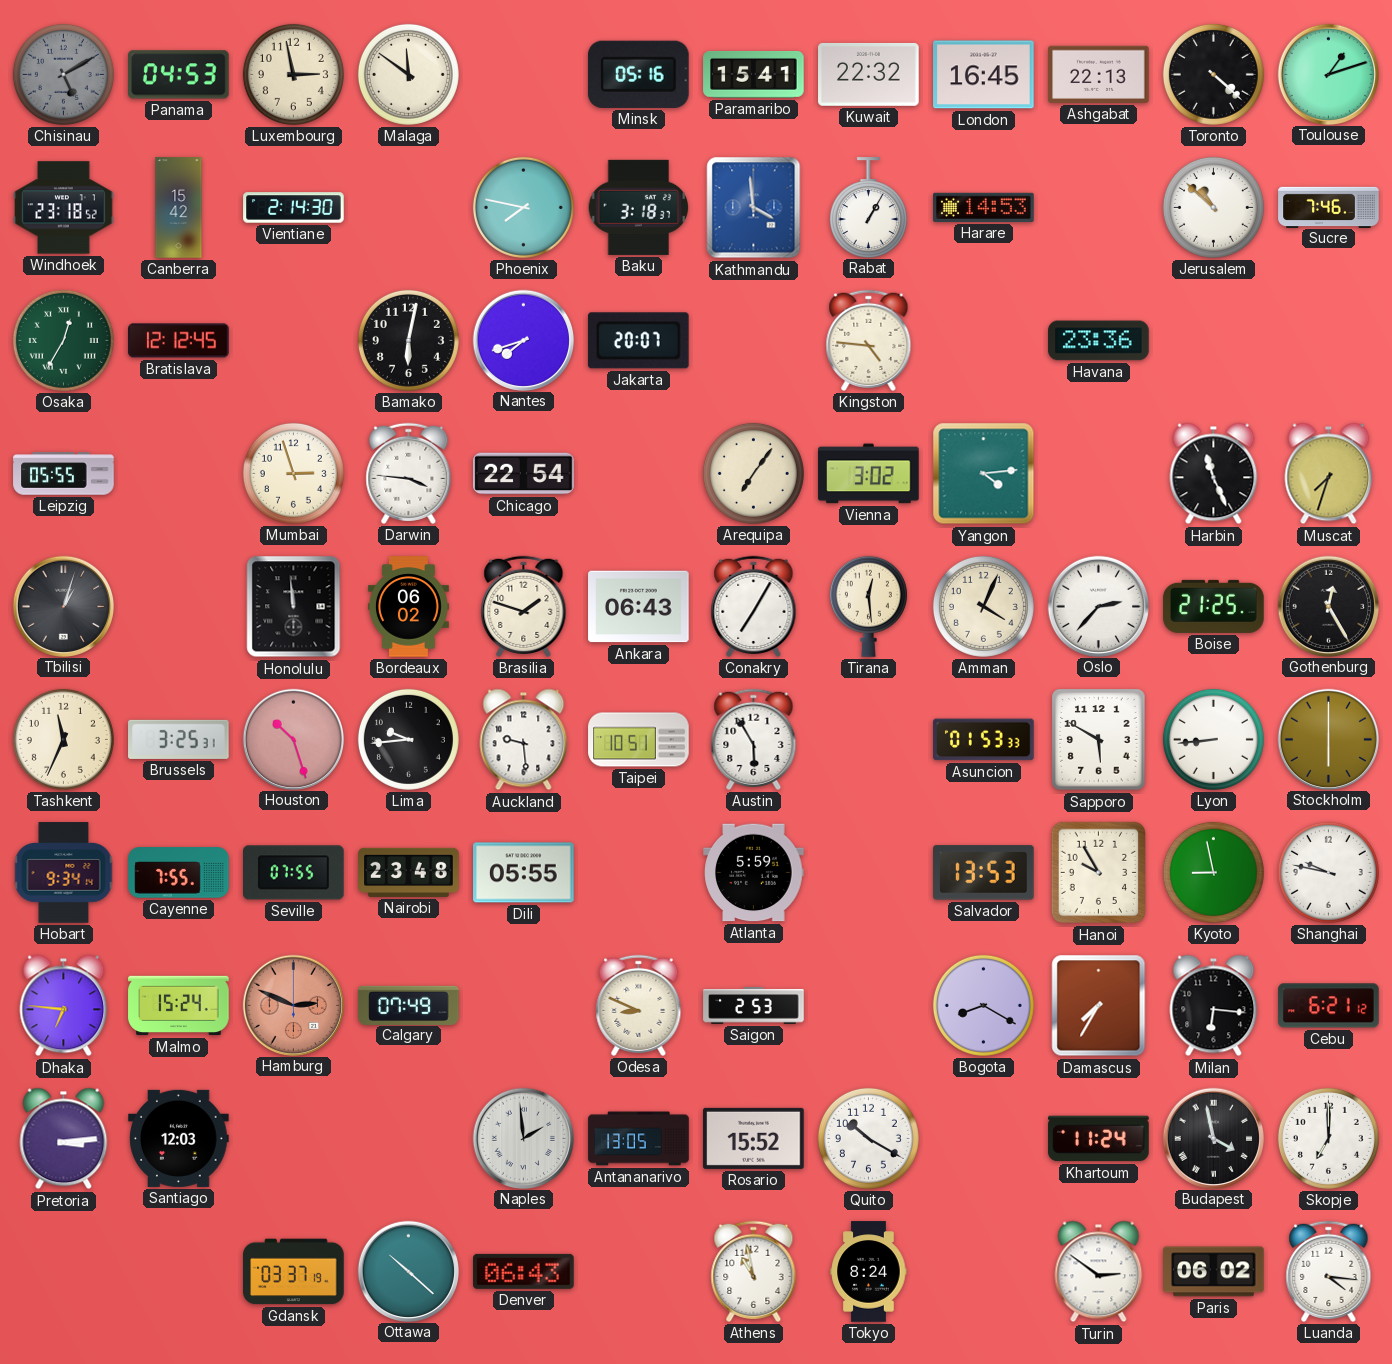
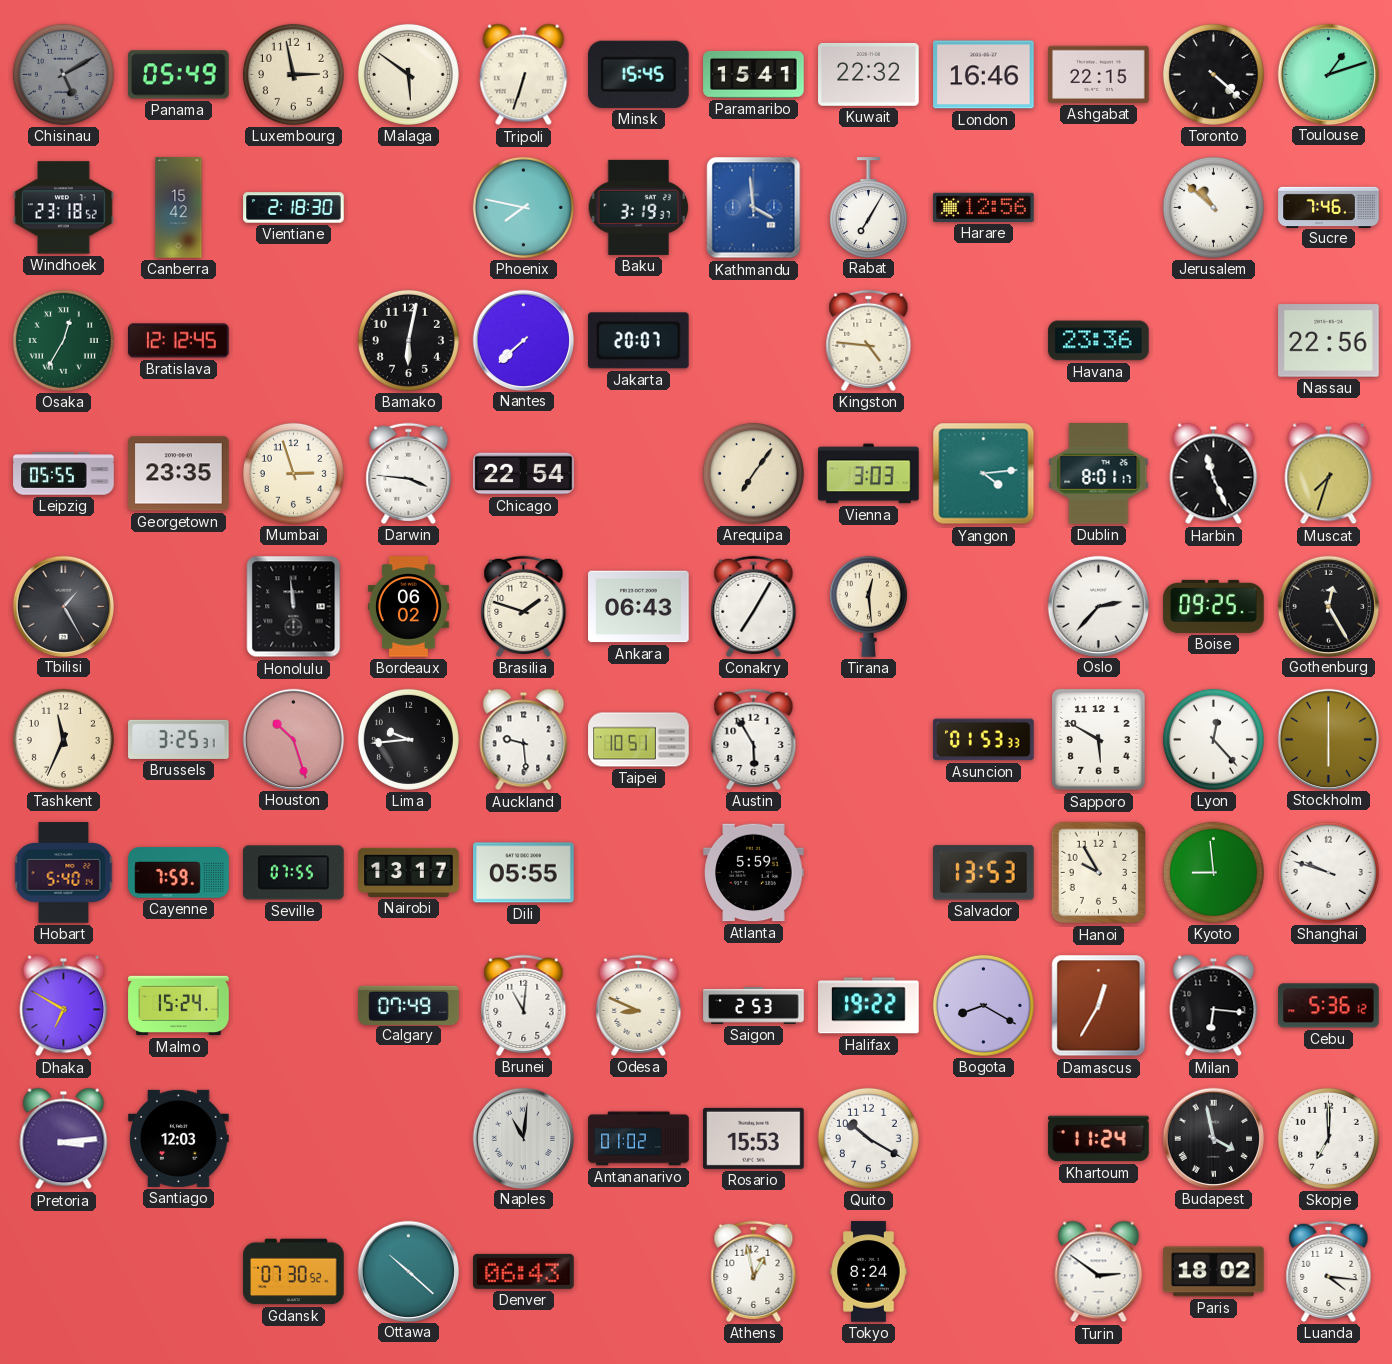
Panama: 04:53 -> 05:49
Malaga: 11:51 -> 5:51
Tripoli: none -> 6:33
Minsk: 05:16 -> 15:45
London: 16:45 -> 16:46
Ashgabat: 22:13 -> 22:15
Vientiane: 2:14 -> 2:18
Baku: 3:18 -> 3:19
Rabat: 1:05 -> 7:05
Harare: 14:53 -> 12:56
Nantes: 7:42 -> 7:38
Nassau: none -> 22:56
Georgetown: none -> 23:35
Vienna: 3:02 -> 3:03
Dublin: none -> 8:01
Tbilisi: 1:03 -> 1:25
Amman: 4:04 -> none
Boise: 21:25 -> 09:25
Lyon: 8:44 -> 12:23
Hobart: 9:34 -> 5:40
Cayenne: 7:55 -> 7:59
Nairobi: 23:48 -> 13:17
Kyoto: 8:58 -> 8:59
Shanghai: 9:47 -> 9:48
Dhaka: 6:46 -> 6:50
Hamburg: 2:49 -> none
Brunei: none -> 11:01
Halifax: none -> 19:22
Damascus: 7:35 -> 12:35
Cebu: 6:21 -> 5:36
Naples: 1:59 -> 11:01
Antananarivo: 13:05 -> 01:02
Rosario: 15:52 -> 15:53
Gdansk: 03:37 -> 07:30
Athens: 10:58 -> 12:58
Paris: 06:02 -> 18:02
